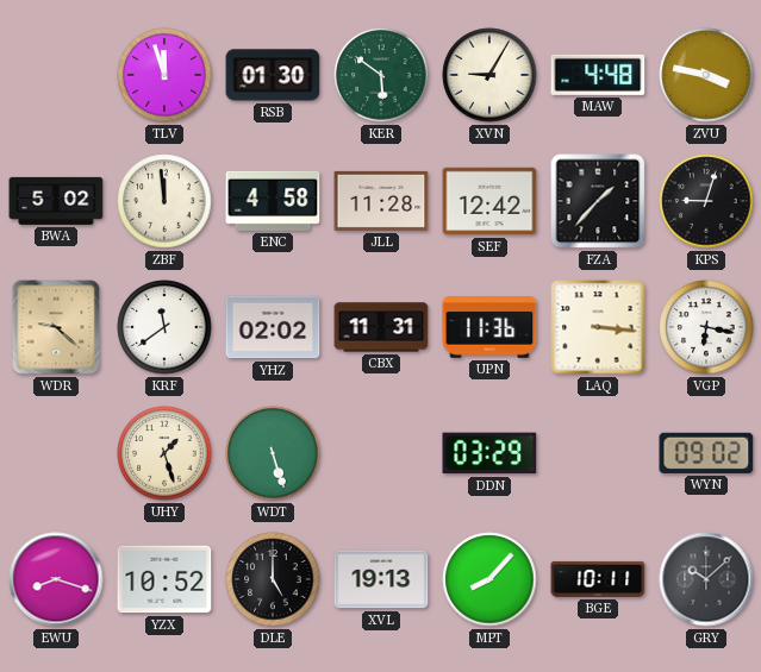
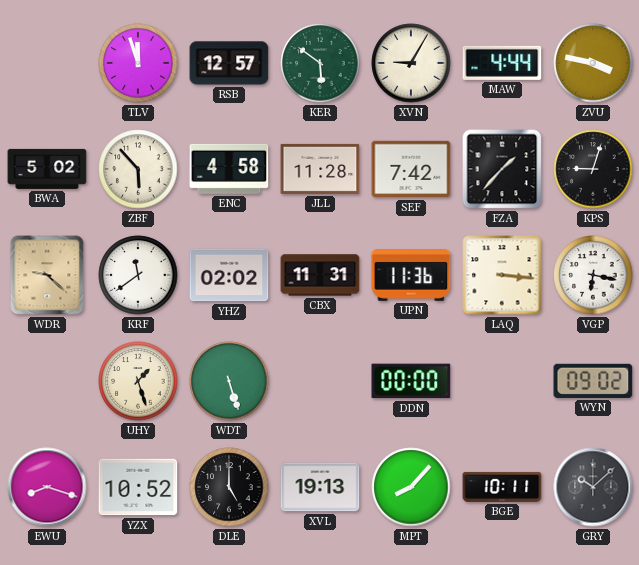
RSB: 01:30 -> 12:57
MAW: 4:48 -> 4:44
ZBF: 11:59 -> 5:53
SEF: 12:42 -> 7:42
DDN: 03:29 -> 00:00
